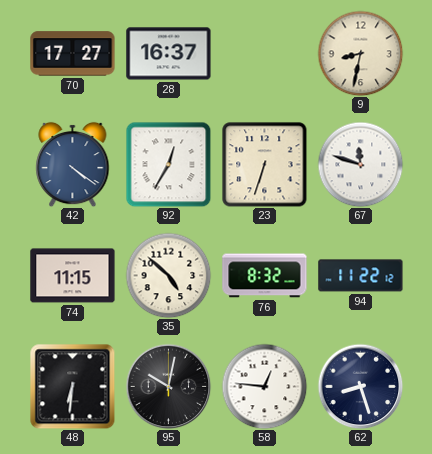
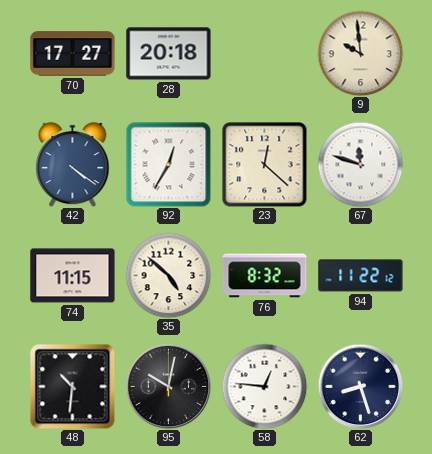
28: 16:37 -> 20:18
9: 8:32 -> 9:59
23: 6:33 -> 12:22
48: 6:31 -> 10:31
